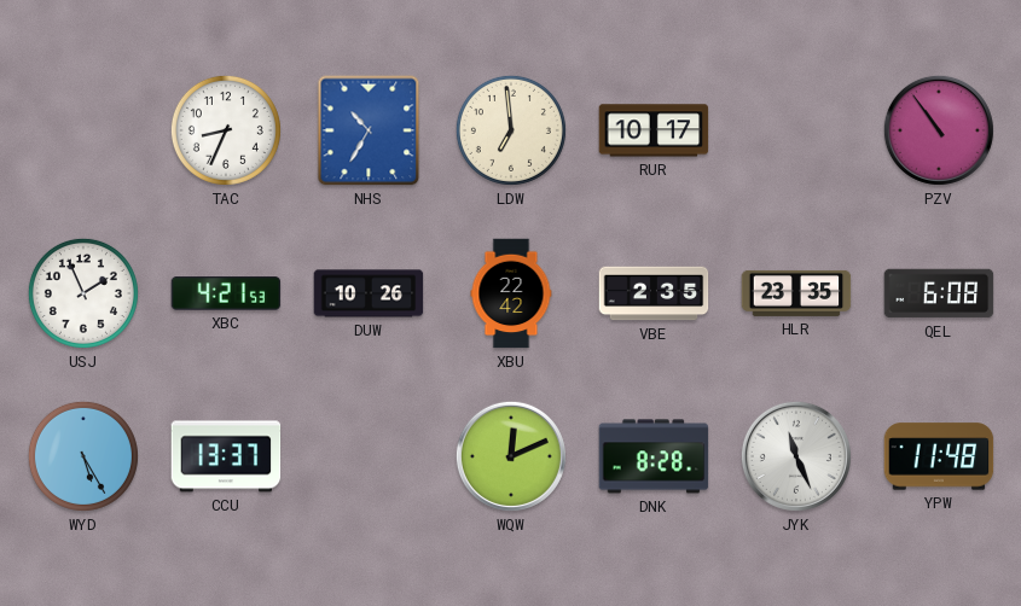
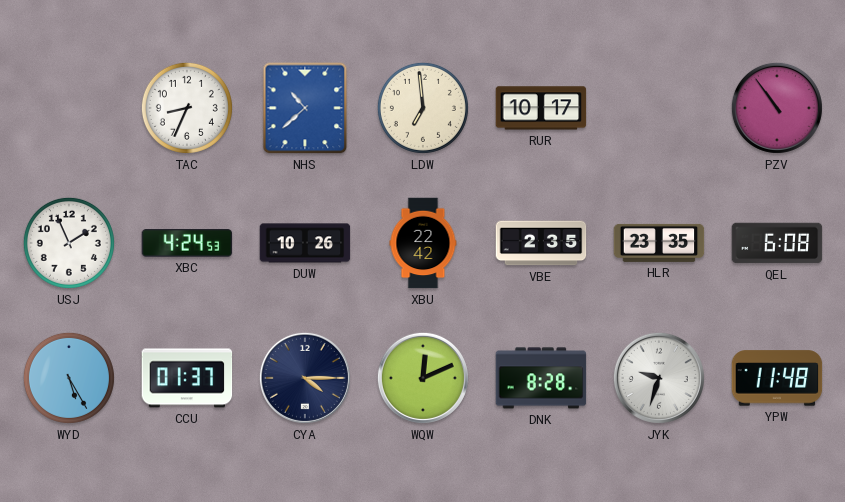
NHS: 10:35 -> 10:38
XBC: 4:21 -> 4:24
CCU: 13:37 -> 01:37
CYA: none -> 4:15
JYK: 11:26 -> 9:33
